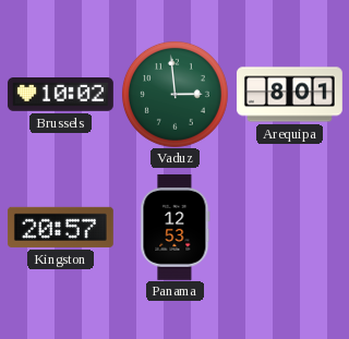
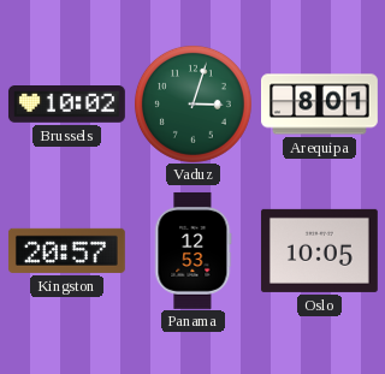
Vaduz: 2:59 -> 3:03
Oslo: none -> 10:05
